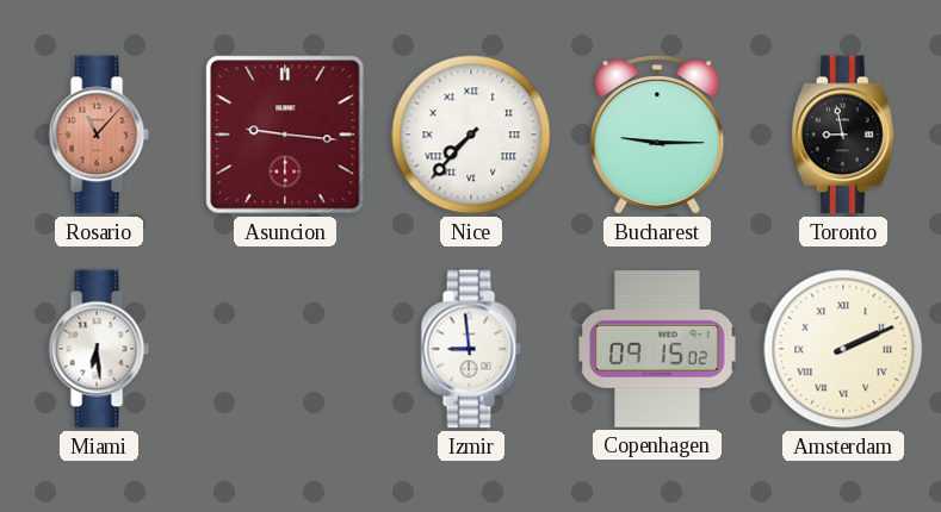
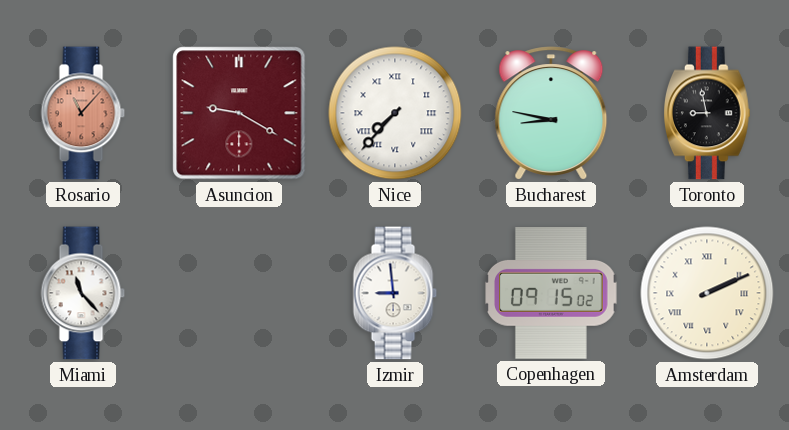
Asuncion: 9:16 -> 9:20
Bucharest: 9:15 -> 8:47
Miami: 6:29 -> 11:23
